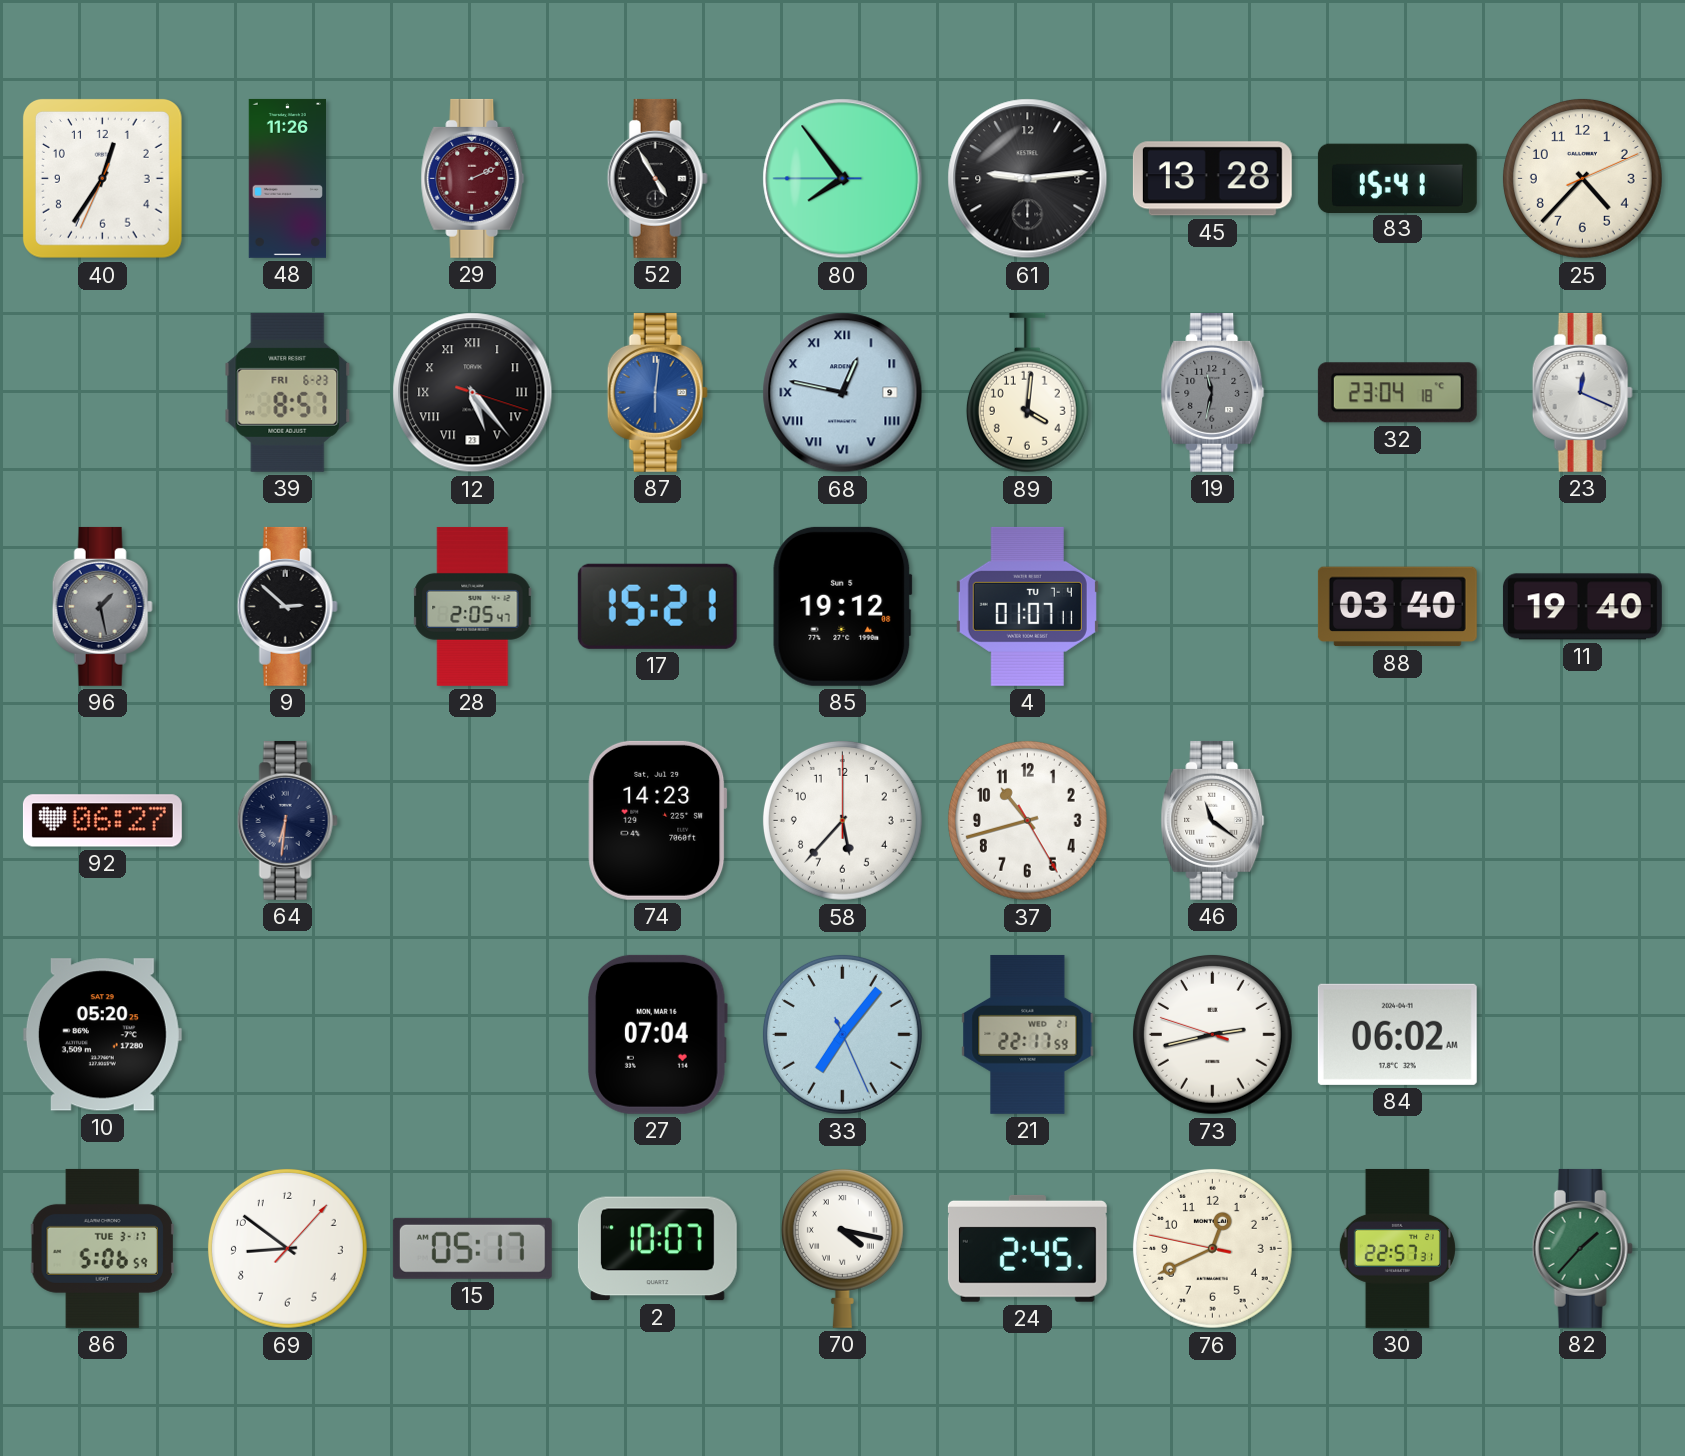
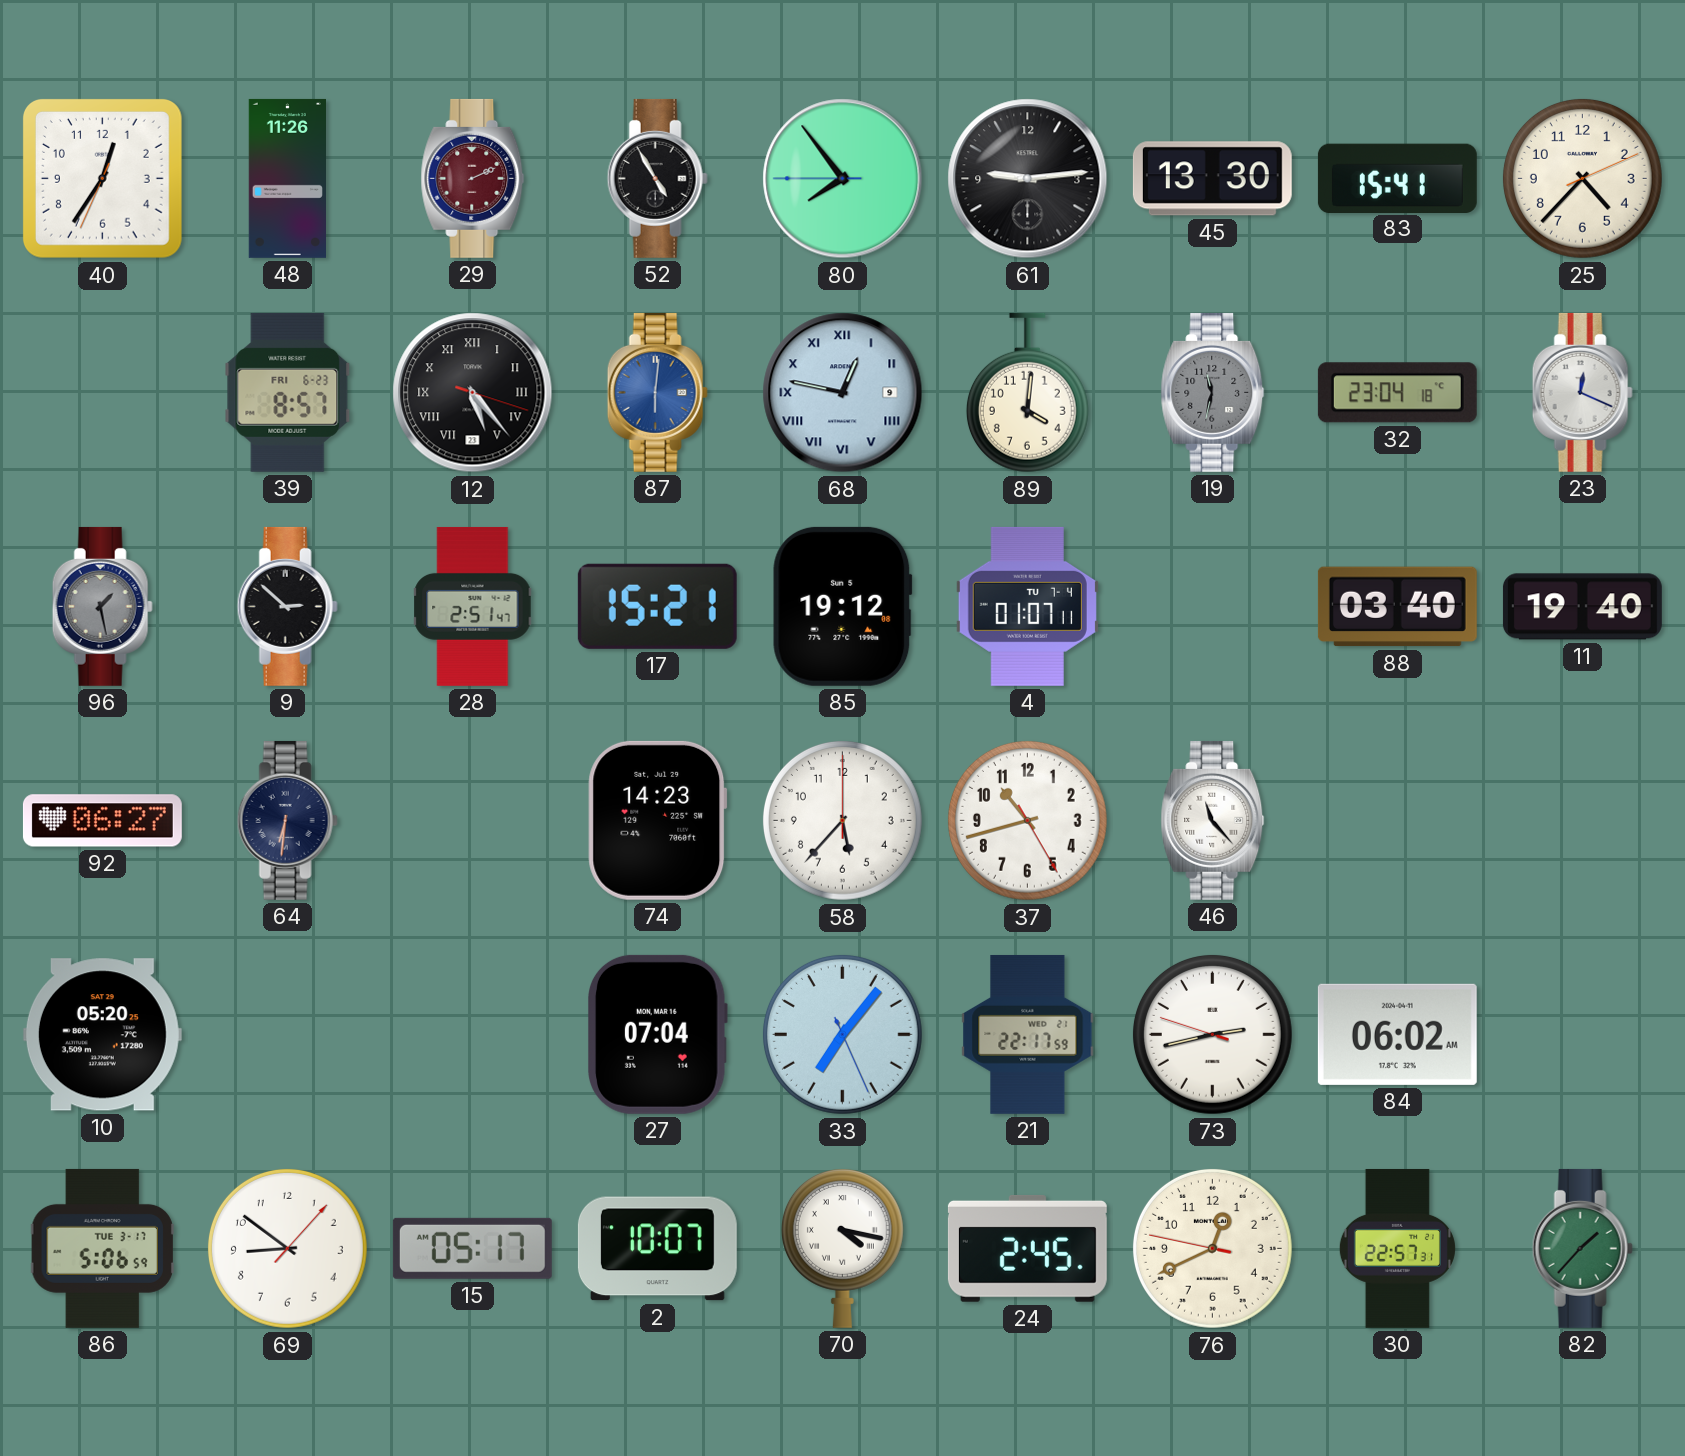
45: 13:28 -> 13:30
28: 2:05 -> 2:51
46: 11:21 -> 11:23
